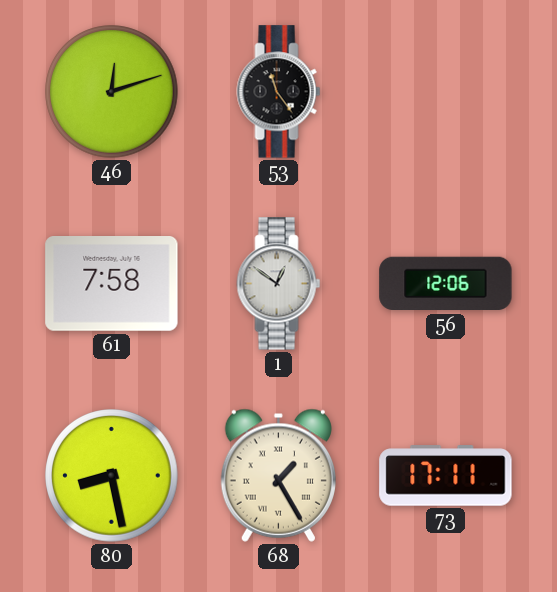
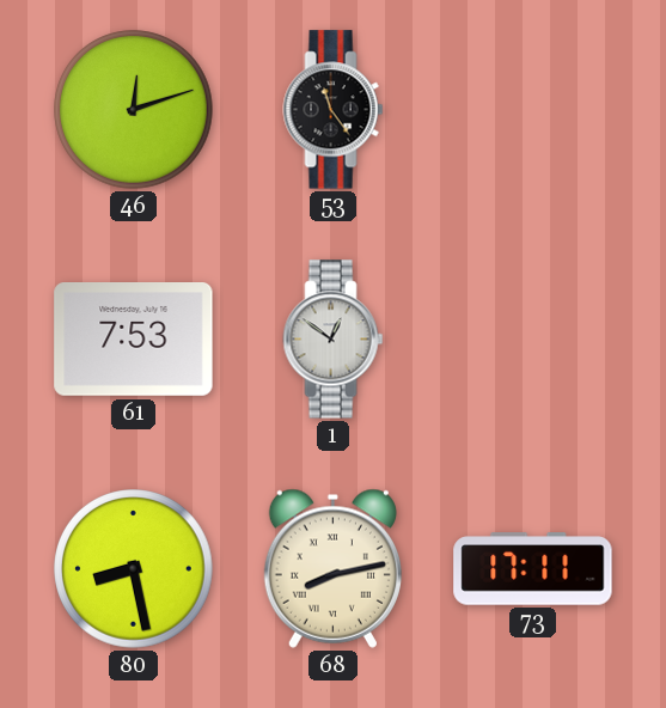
61: 7:58 -> 7:53
56: 12:06 -> none
68: 1:25 -> 8:13
